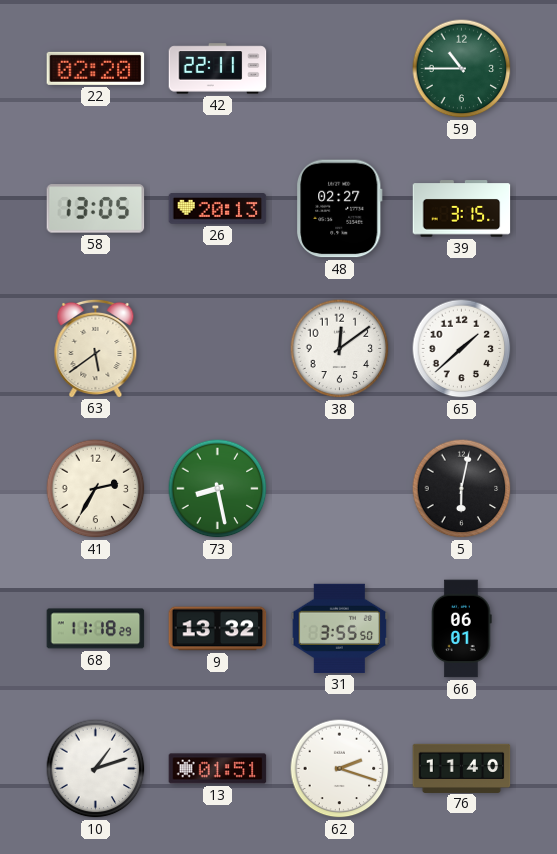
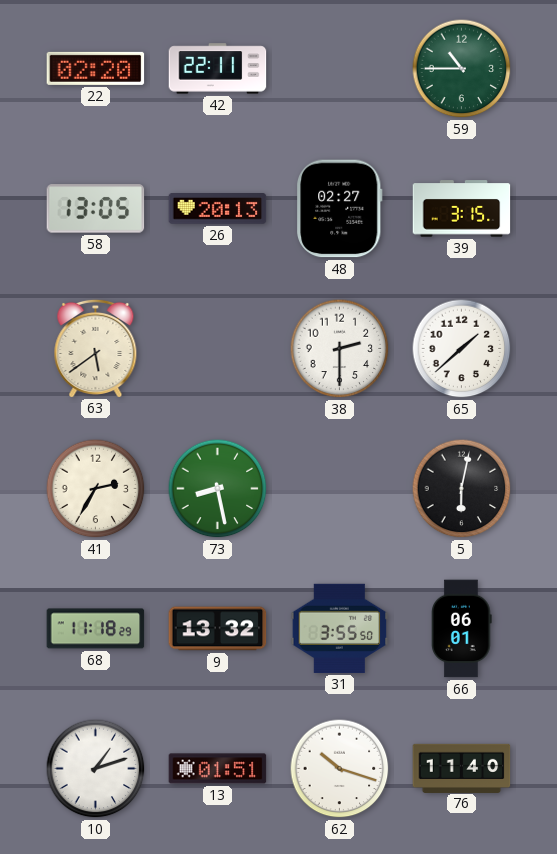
38: 12:09 -> 2:30
62: 2:18 -> 10:18
